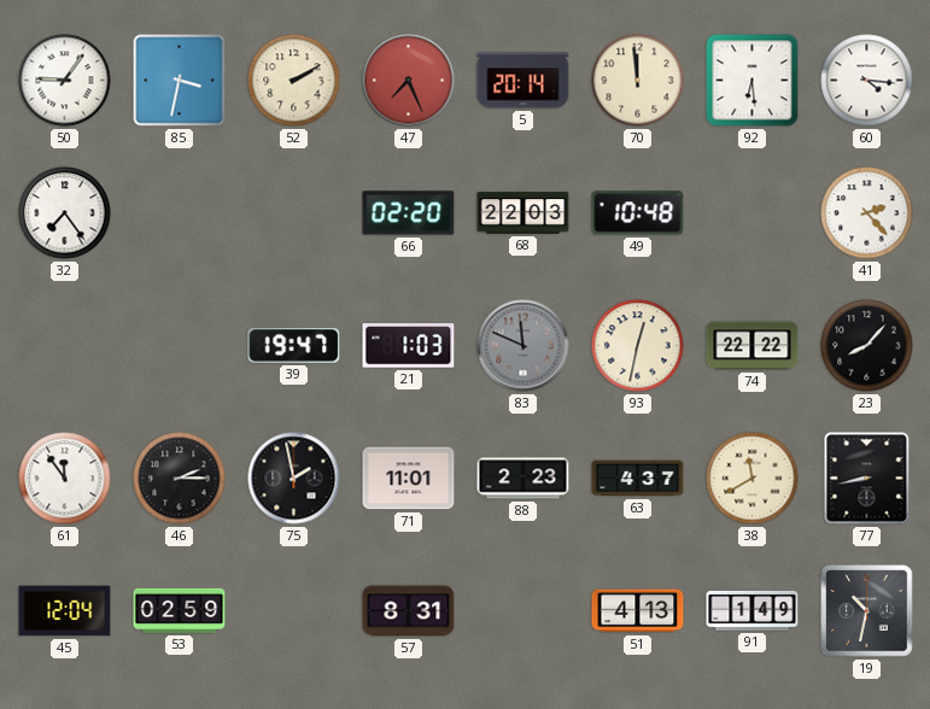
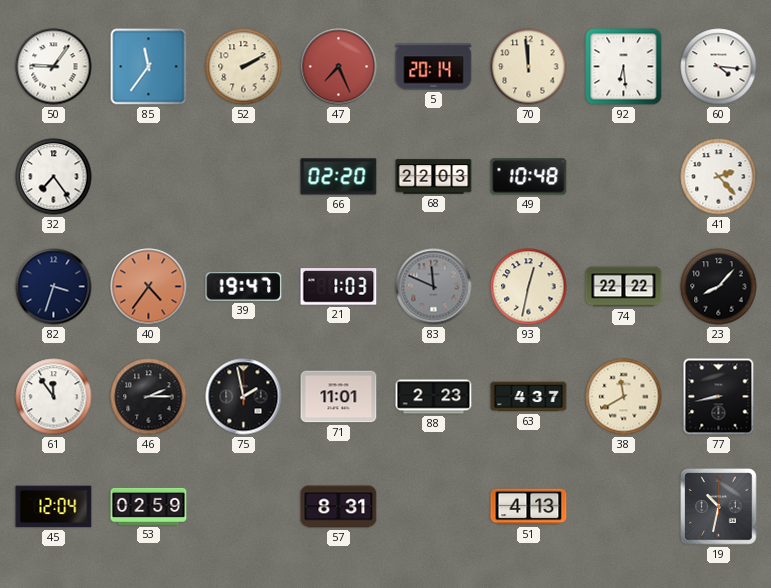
85: 3:32 -> 11:36
82: none -> 3:33
40: none -> 4:36
91: 1:49 -> none
